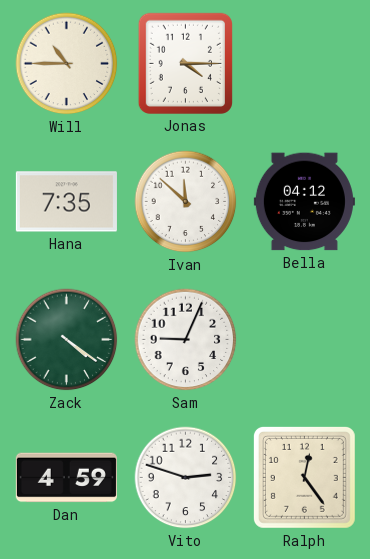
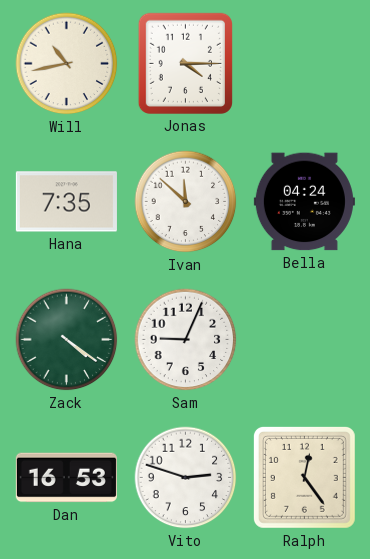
Will: 10:45 -> 10:43
Bella: 04:12 -> 04:24
Dan: 4:59 -> 16:53
